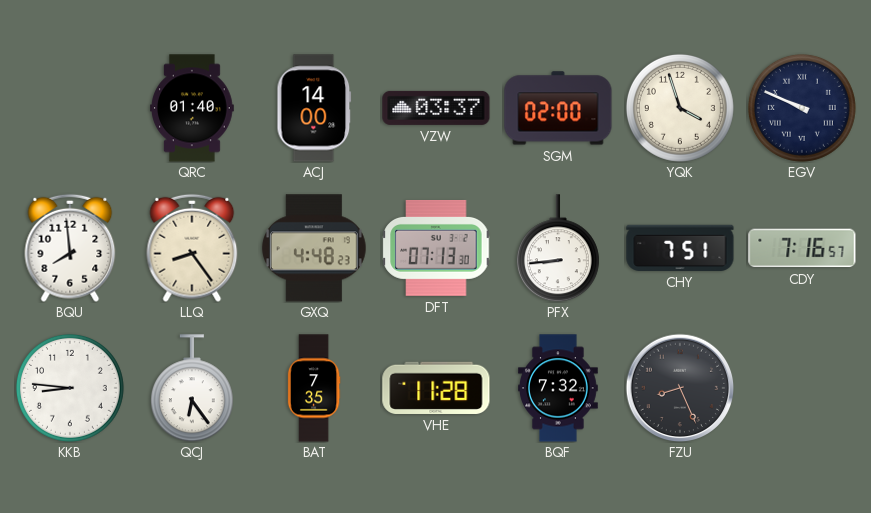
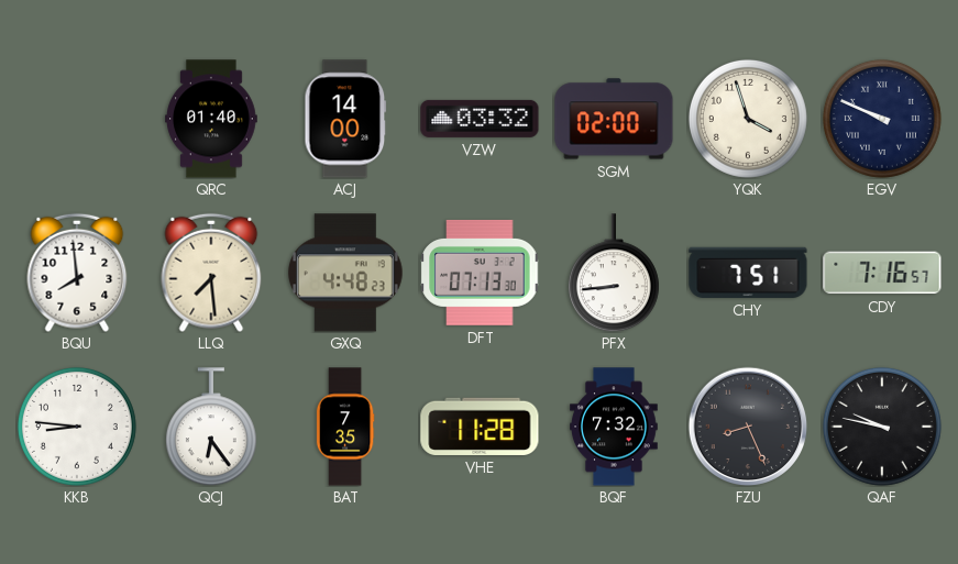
VZW: 03:37 -> 03:32
LLQ: 8:24 -> 7:29
QAF: none -> 9:47
